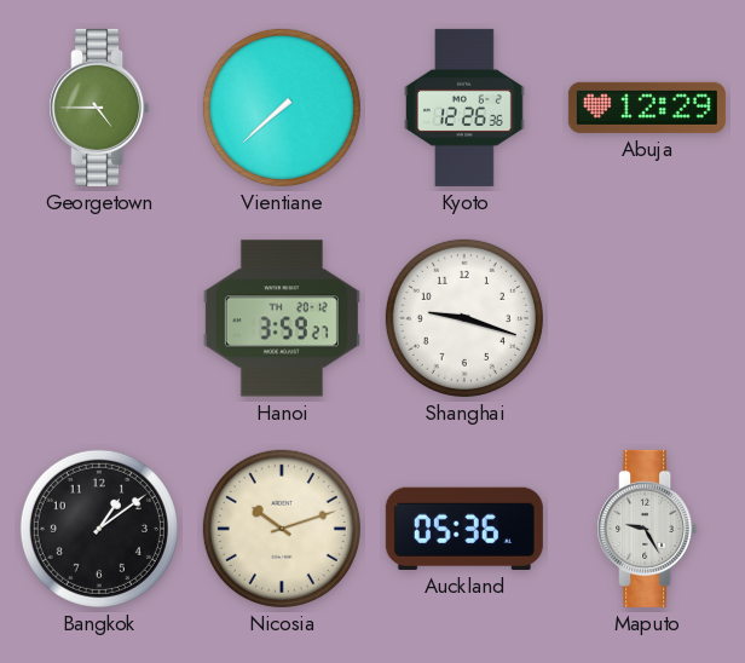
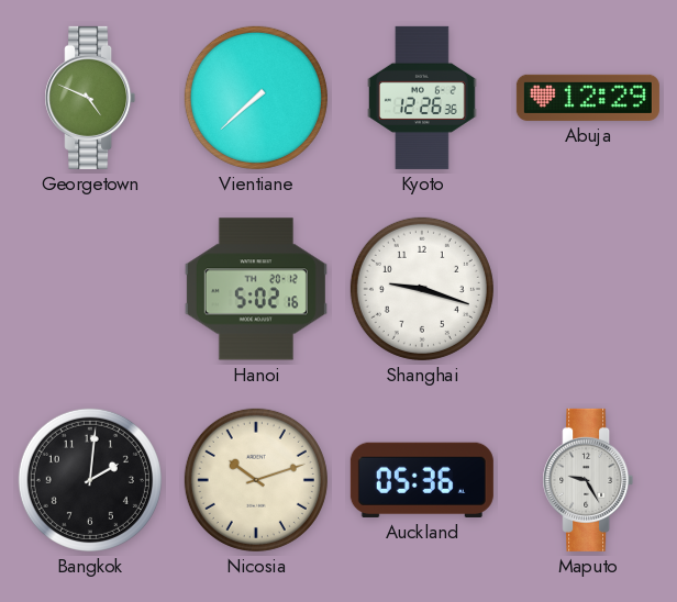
Georgetown: 4:45 -> 4:49
Hanoi: 3:59 -> 5:02
Bangkok: 1:09 -> 2:01
